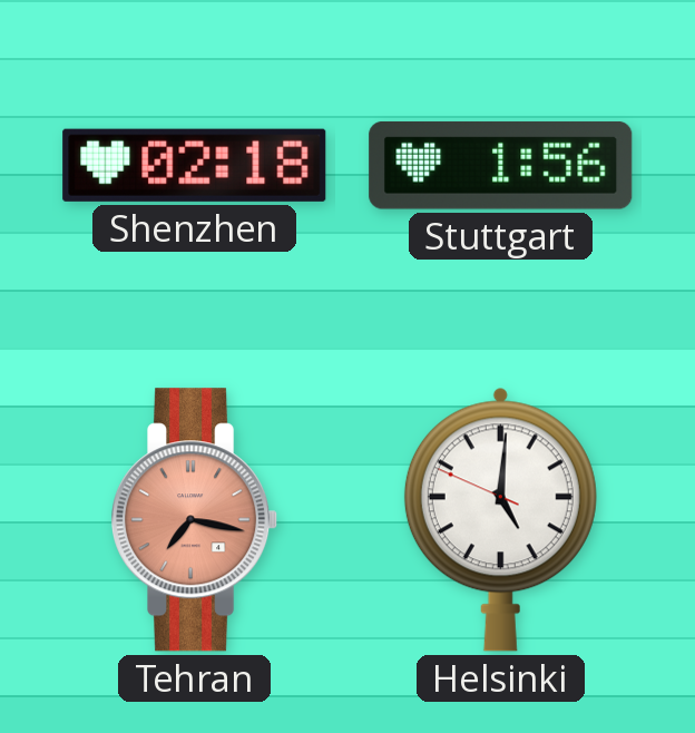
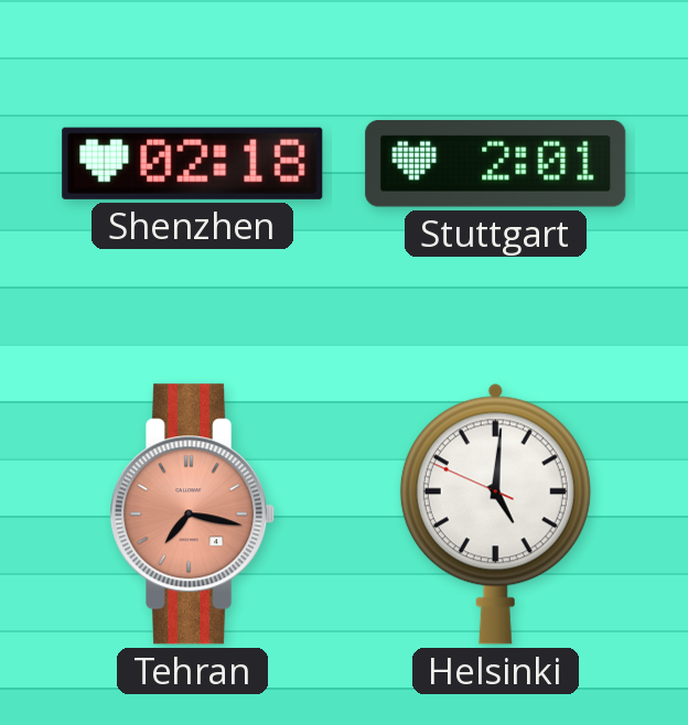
Stuttgart: 1:56 -> 2:01
